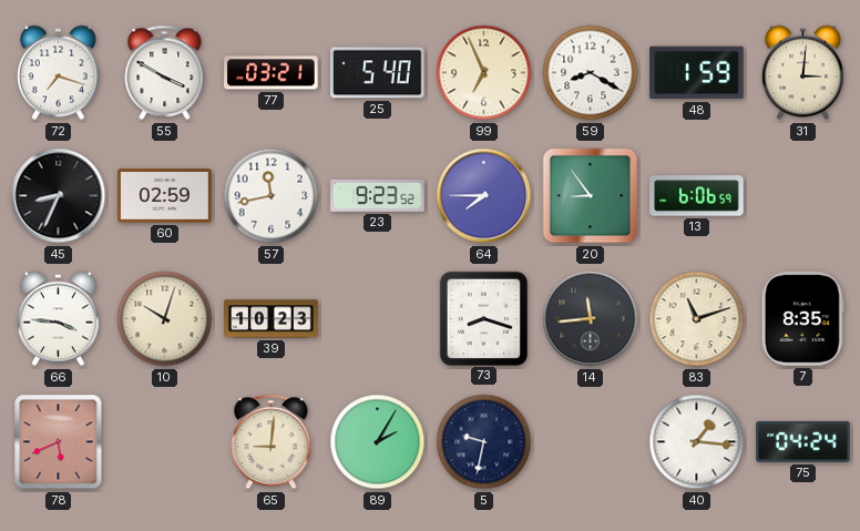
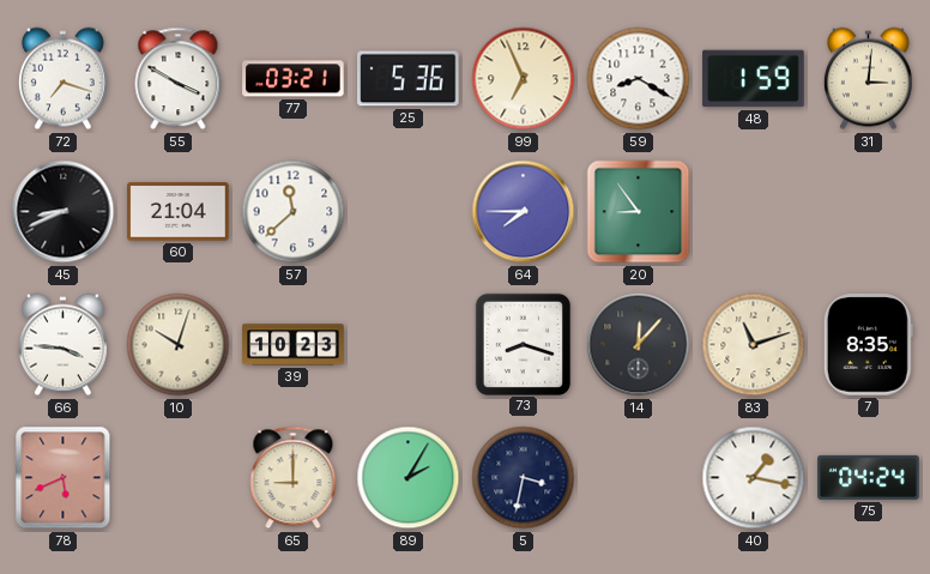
25: 5:40 -> 5:36
45: 8:34 -> 8:41
60: 02:59 -> 21:04
57: 11:43 -> 11:38
23: 9:23 -> none
13: 6:06 -> none
14: 11:44 -> 12:07
65: 9:01 -> 9:00
5: 9:32 -> 3:32
40: 1:16 -> 1:17
